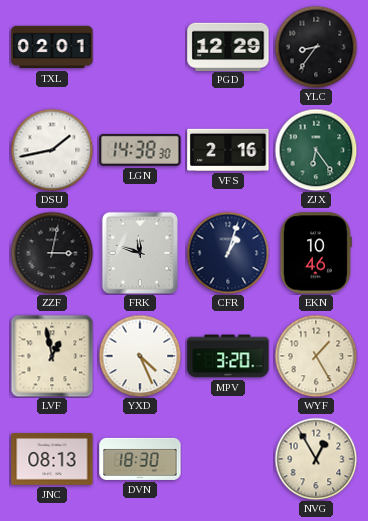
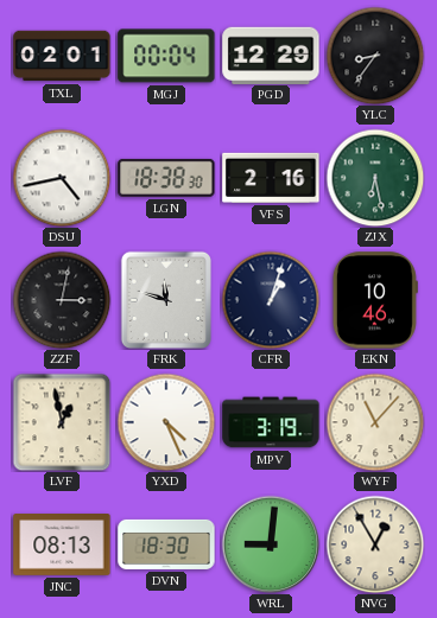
MGJ: none -> 00:04
DSU: 1:43 -> 4:43
LGN: 14:38 -> 18:38
ZJX: 6:24 -> 6:28
MPV: 3:20 -> 3:19
WYF: 1:25 -> 11:07
WRL: none -> 9:01
